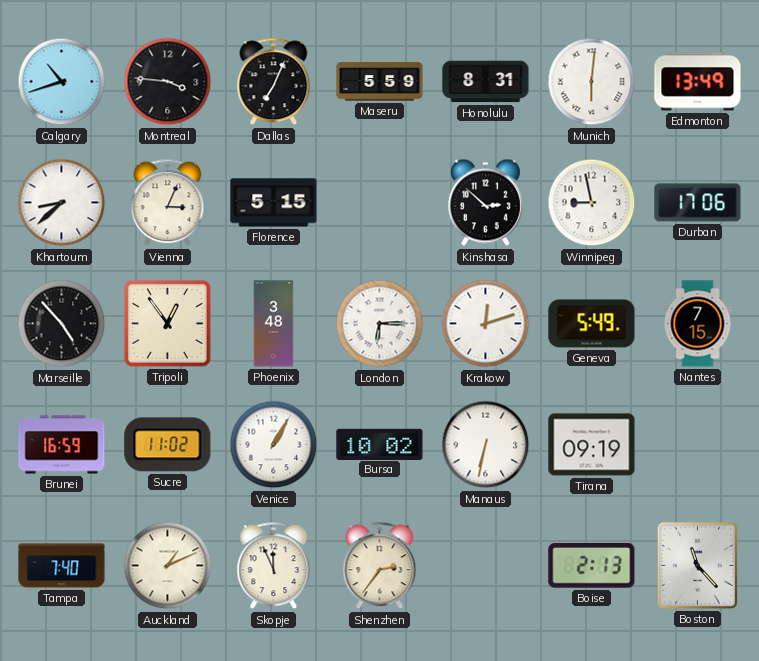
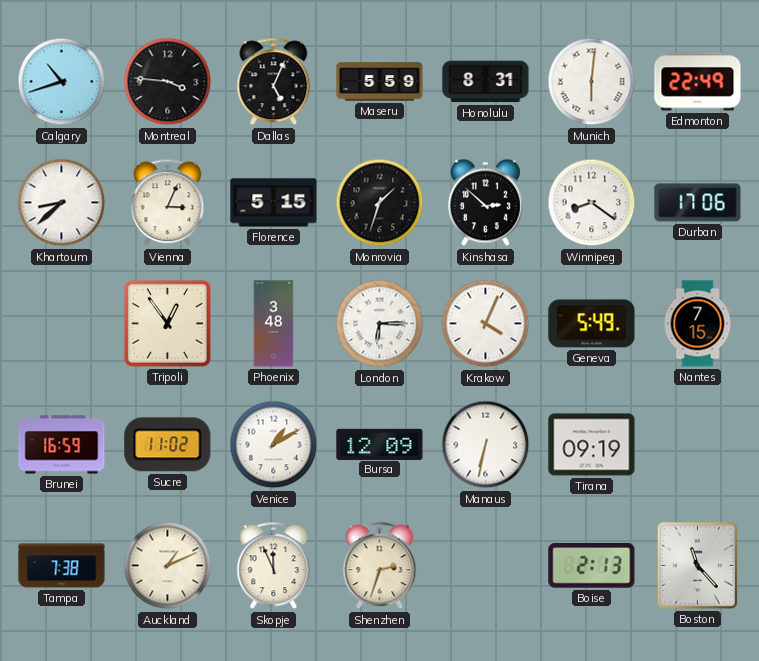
Dallas: 7:04 -> 5:04
Edmonton: 13:49 -> 22:49
Monrovia: none -> 1:33
Winnipeg: 8:58 -> 8:21
Marseille: 4:53 -> none
Krakow: 12:12 -> 4:04
Venice: 1:05 -> 1:10
Bursa: 10:02 -> 12:09
Tampa: 7:40 -> 7:38
Shenzhen: 2:36 -> 2:33
